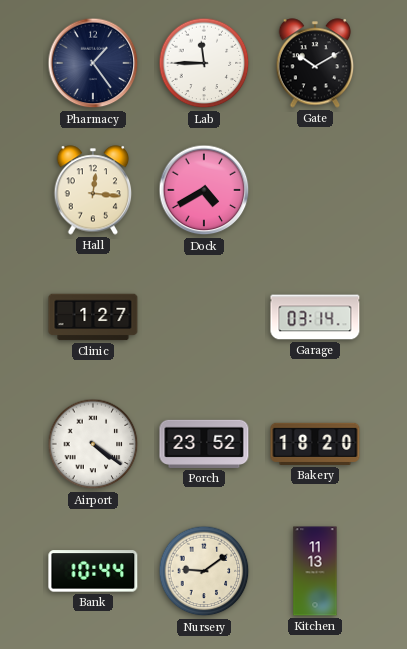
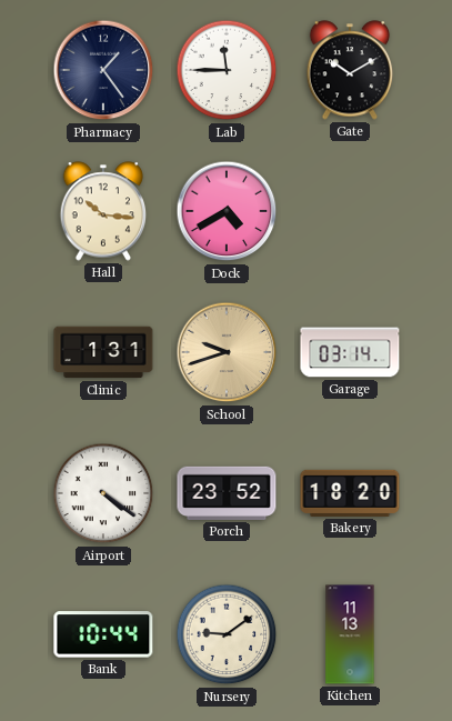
Hall: 12:16 -> 10:16
Clinic: 1:27 -> 1:31
School: none -> 9:42
